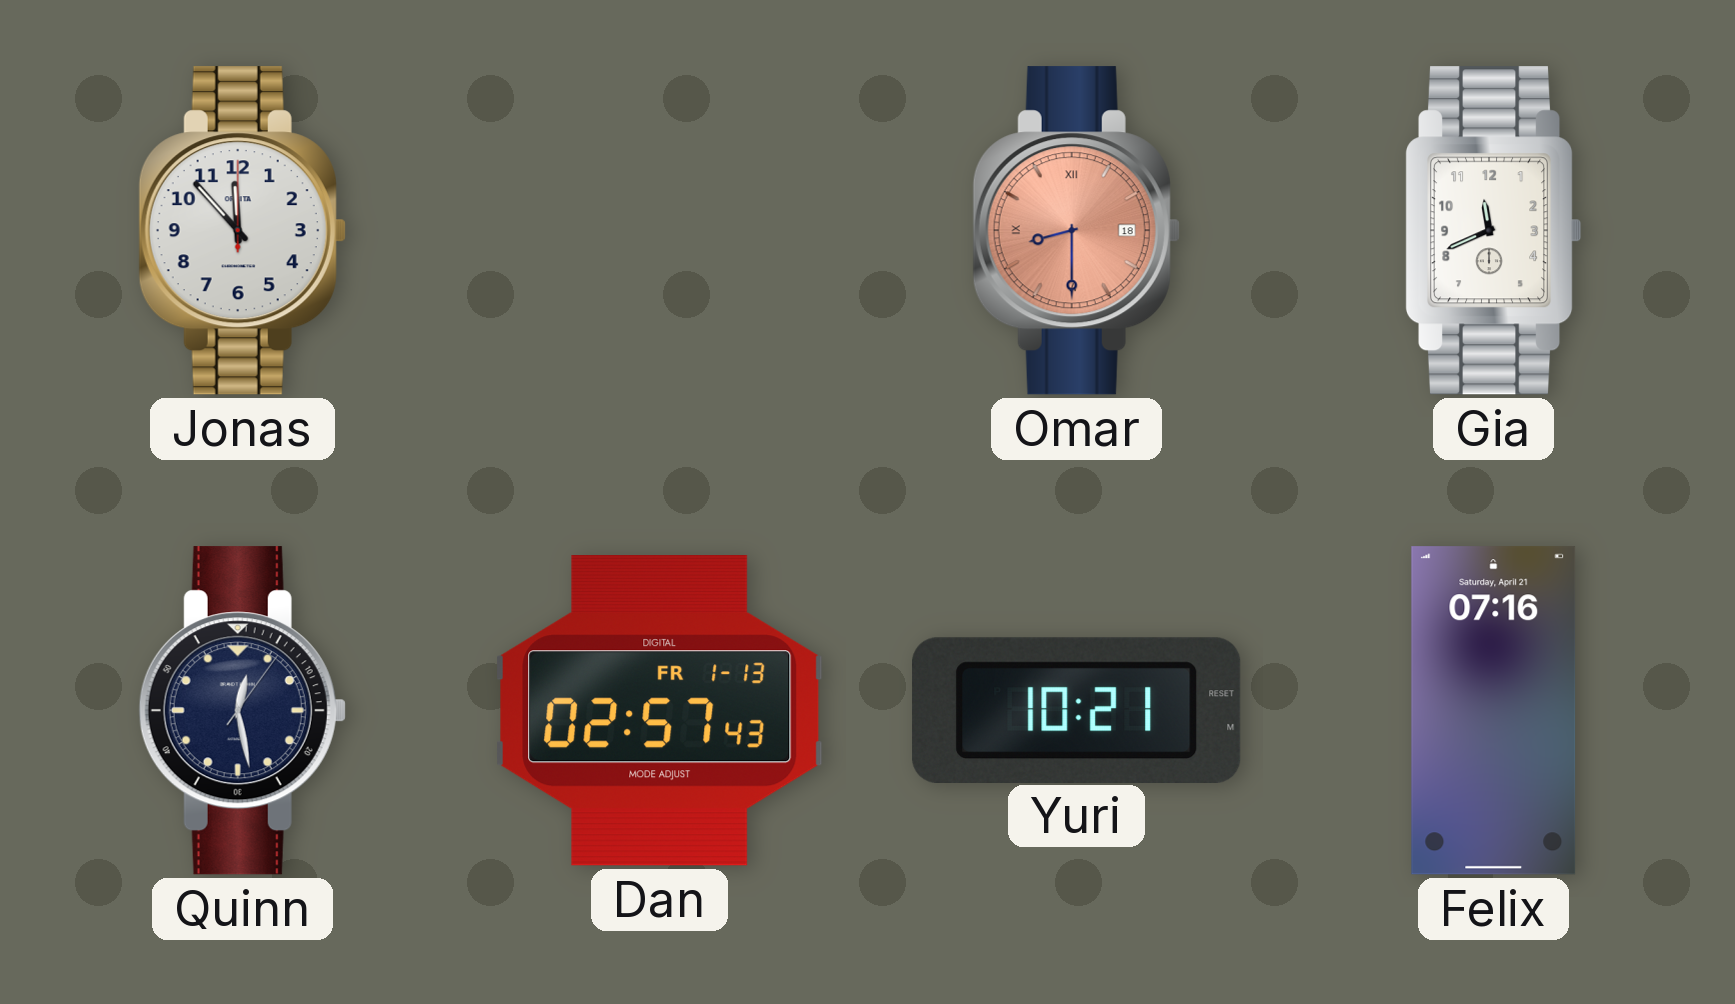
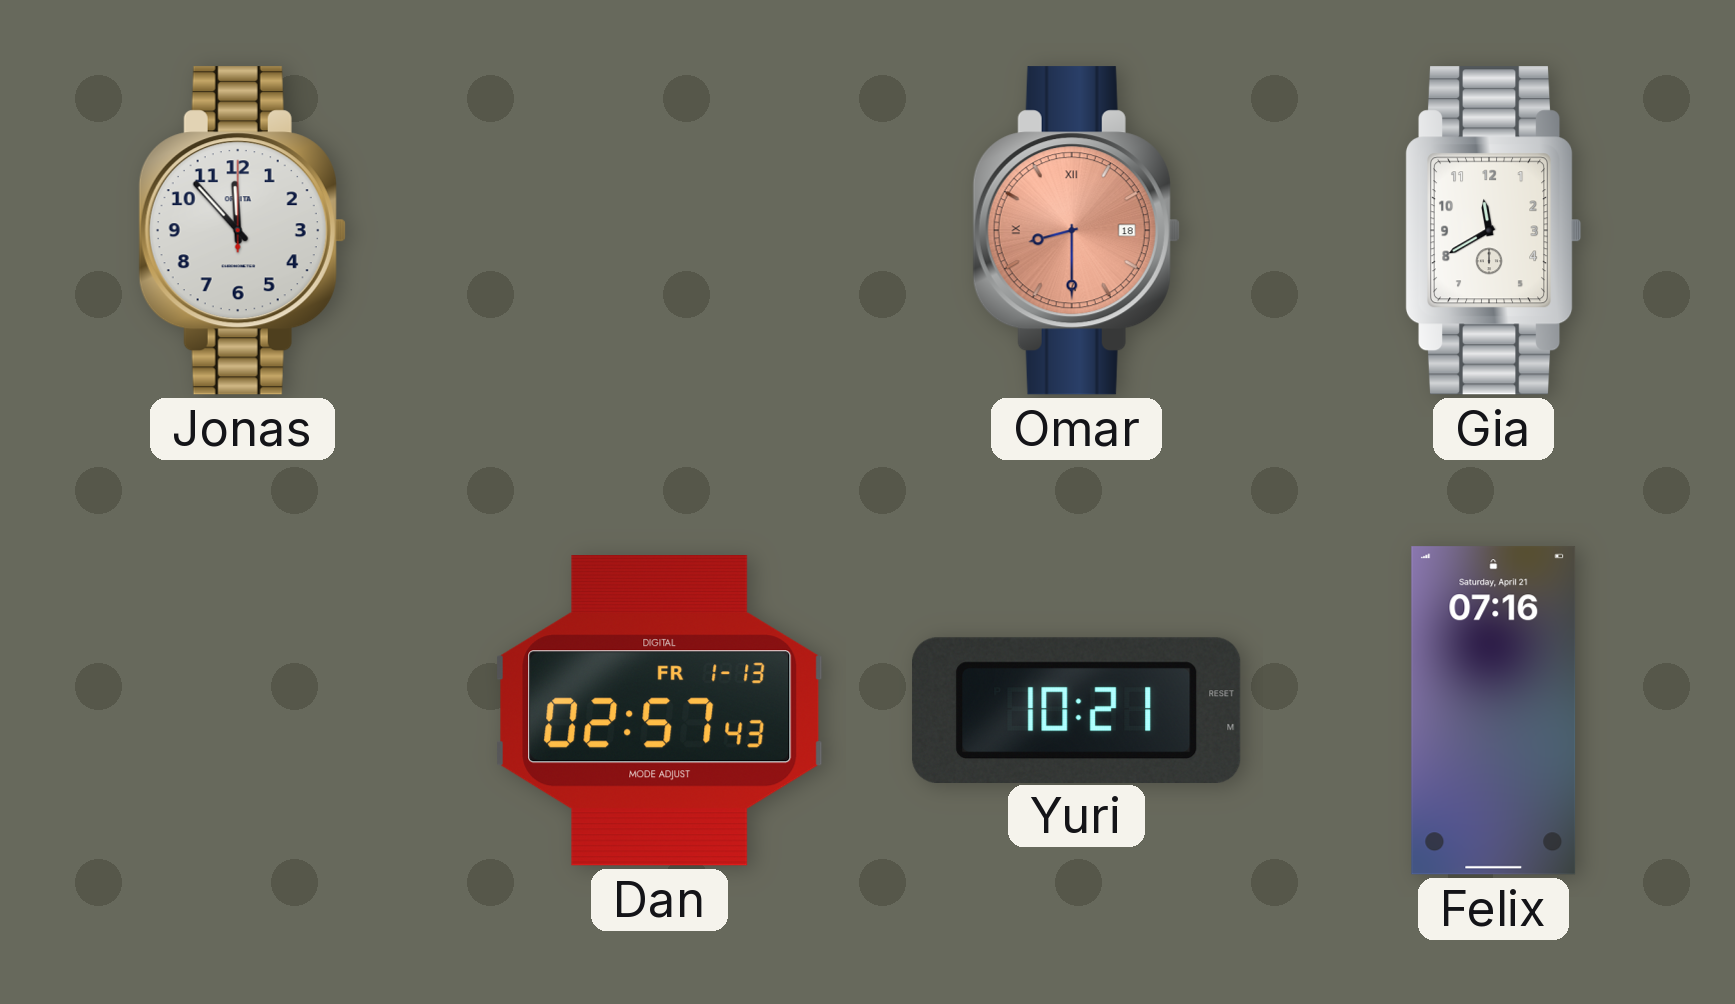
Gia: 11:41 -> 11:40
Quinn: 12:28 -> none
